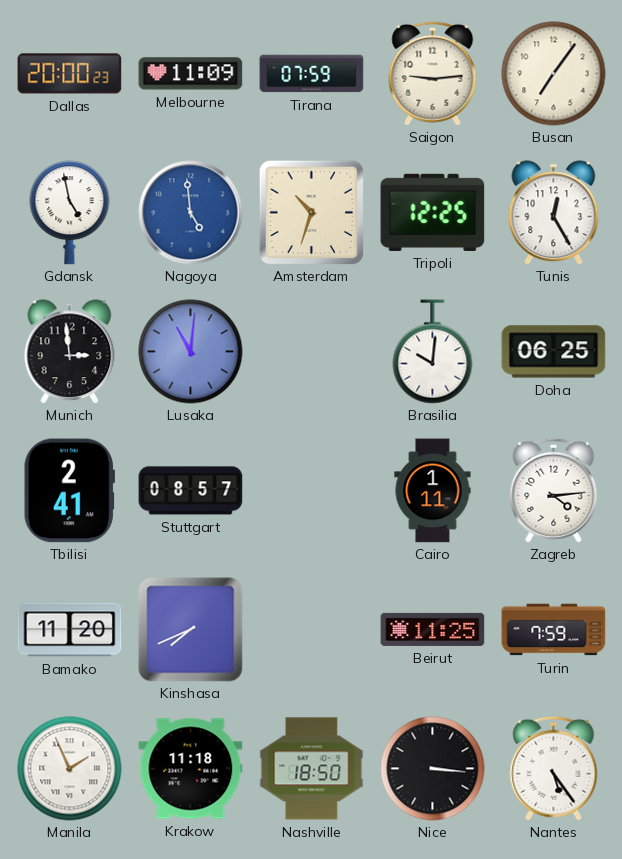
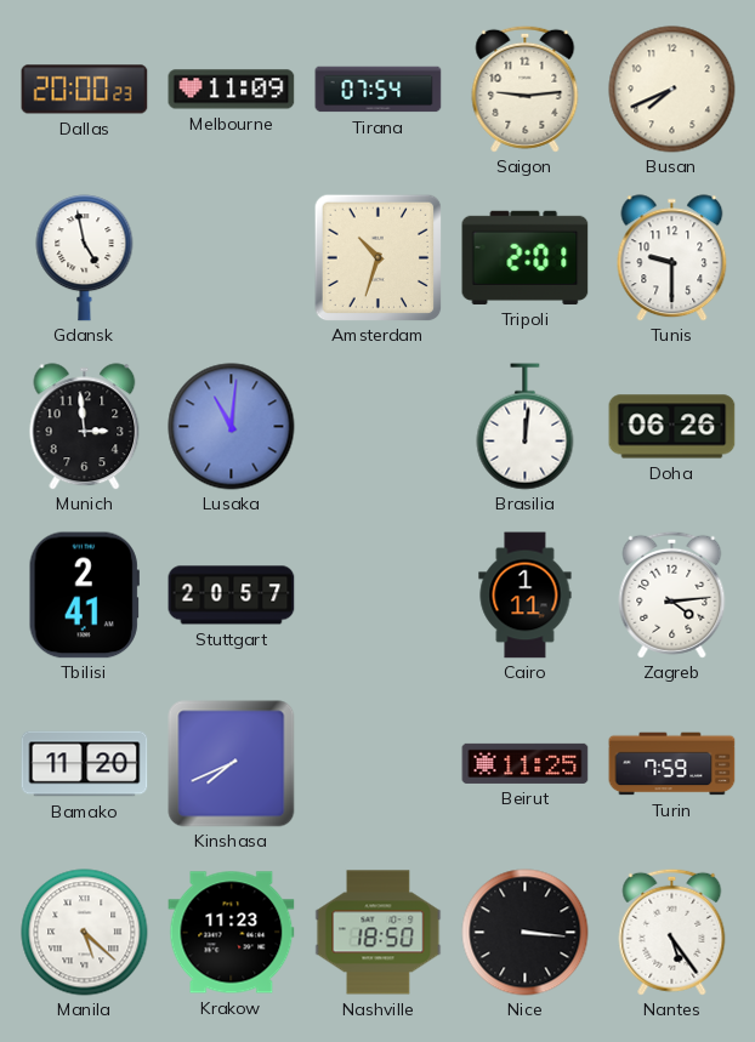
Tirana: 07:59 -> 07:54
Busan: 7:06 -> 7:41
Nagoya: 4:59 -> none
Tripoli: 12:25 -> 2:01
Tunis: 12:25 -> 9:30
Brasilia: 10:01 -> 12:01
Doha: 06:25 -> 06:26
Stuttgart: 08:57 -> 20:57
Manila: 1:56 -> 5:22
Krakow: 11:18 -> 11:23
